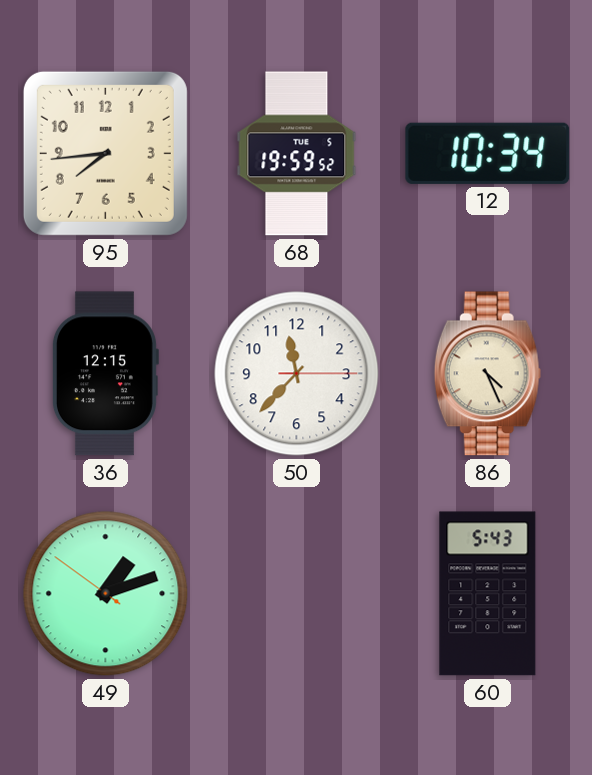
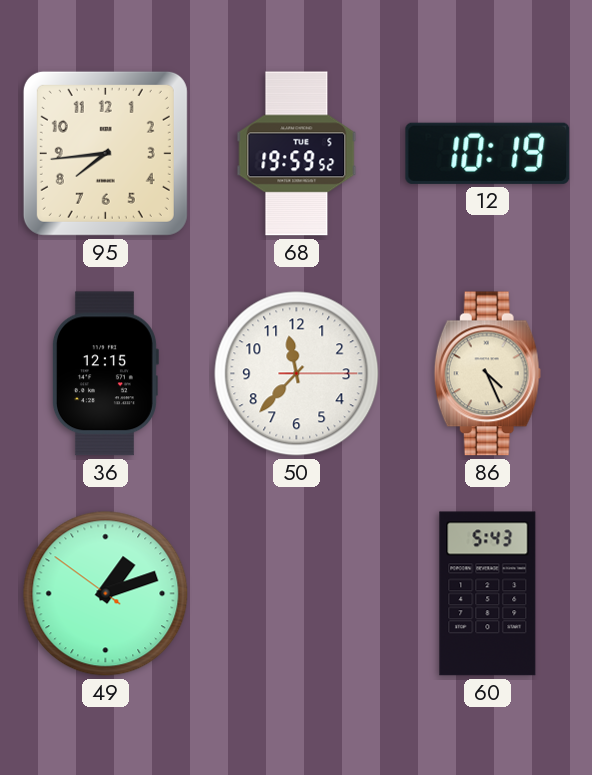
12: 10:34 -> 10:19
